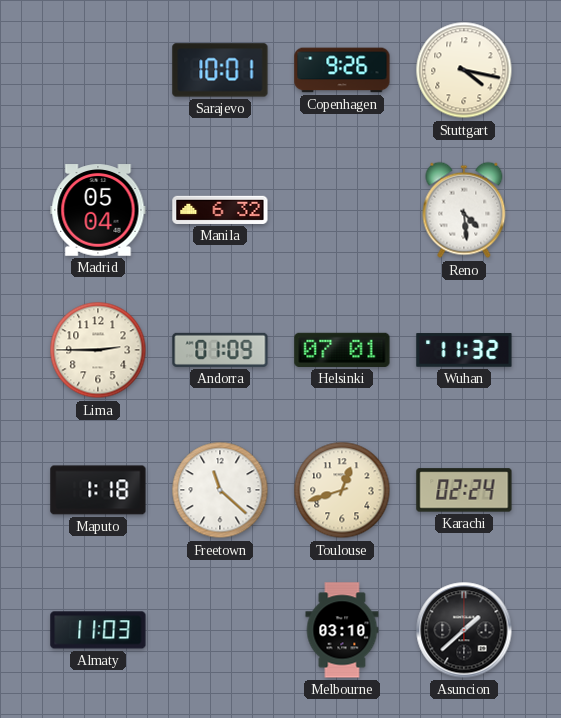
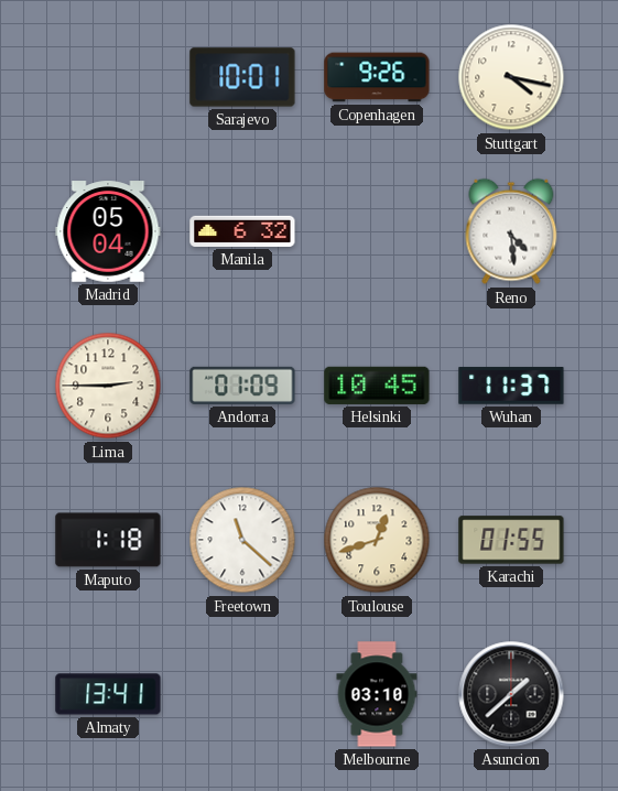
Helsinki: 07:01 -> 10:45
Wuhan: 11:32 -> 11:37
Karachi: 02:24 -> 01:55
Almaty: 11:03 -> 13:41
